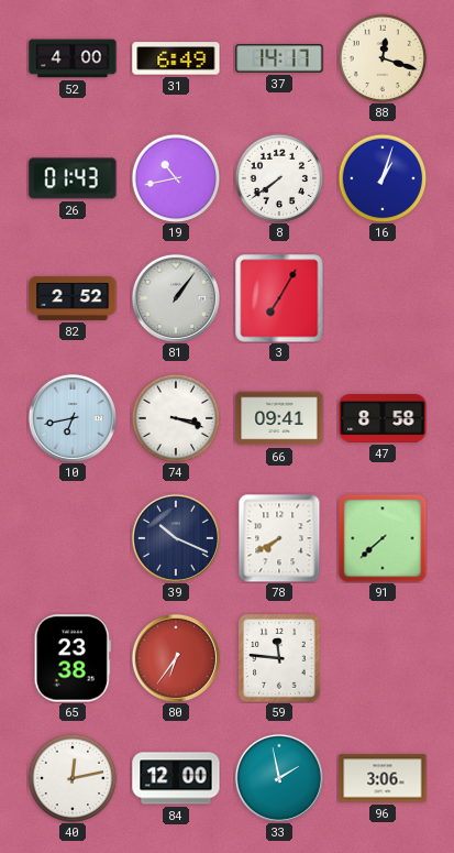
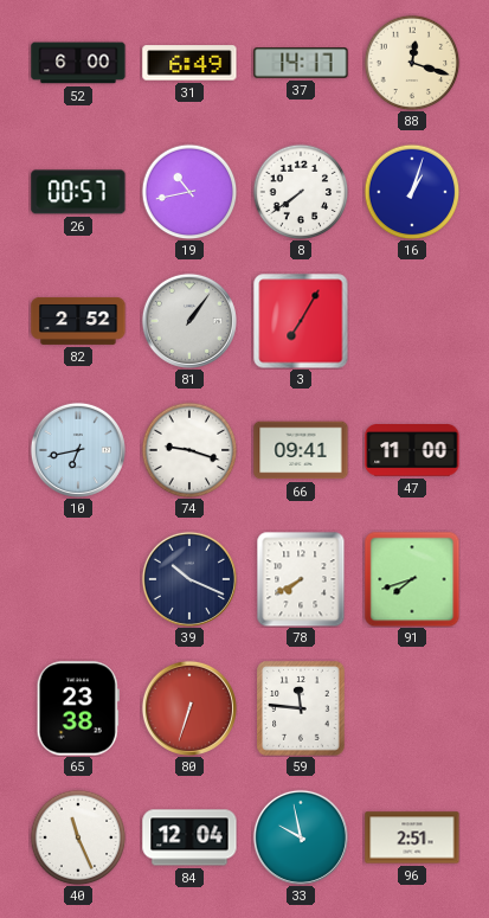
52: 4:00 -> 6:00
26: 01:43 -> 00:57
74: 3:18 -> 9:18
47: 8:58 -> 11:00
91: 7:38 -> 7:42
80: 6:36 -> 6:33
40: 12:13 -> 11:26
84: 12:00 -> 12:04
33: 1:58 -> 9:58
96: 3:06 -> 2:51
